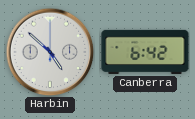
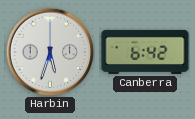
Harbin: 4:52 -> 5:33
